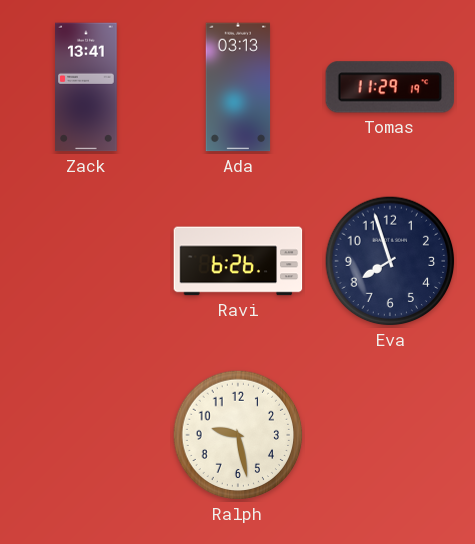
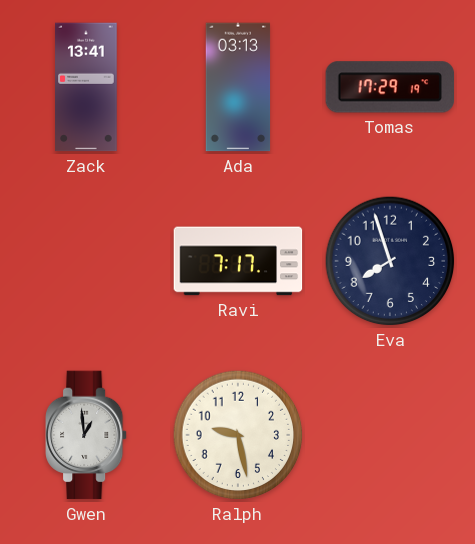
Tomas: 11:29 -> 17:29
Ravi: 6:26 -> 7:17
Gwen: none -> 12:59
